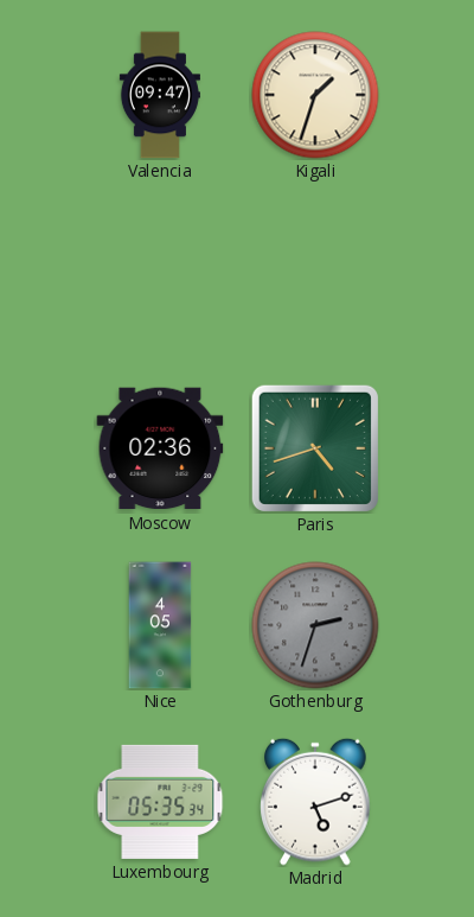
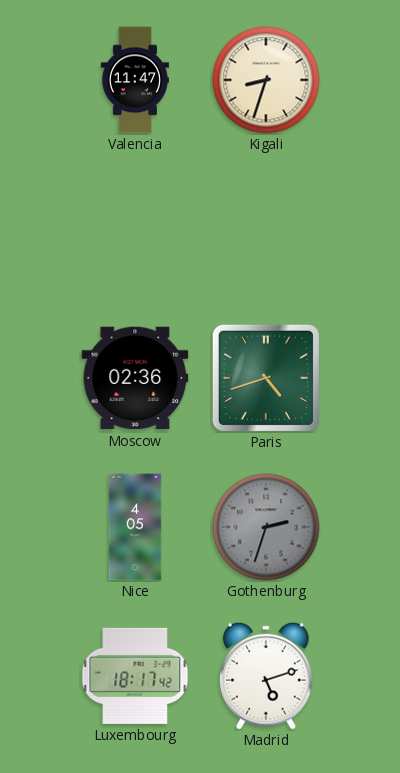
Valencia: 09:47 -> 11:47
Kigali: 1:33 -> 8:33
Luxembourg: 05:35 -> 18:17
